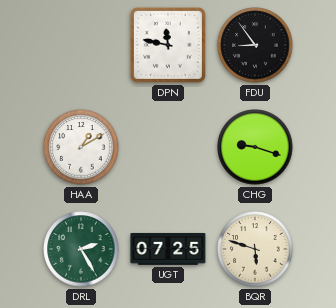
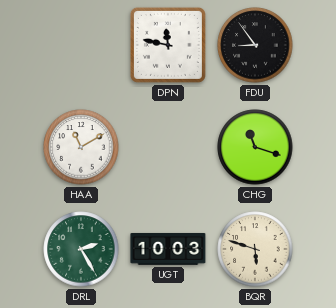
HAA: 1:10 -> 11:10
CHG: 9:18 -> 11:18
UGT: 07:25 -> 10:03
